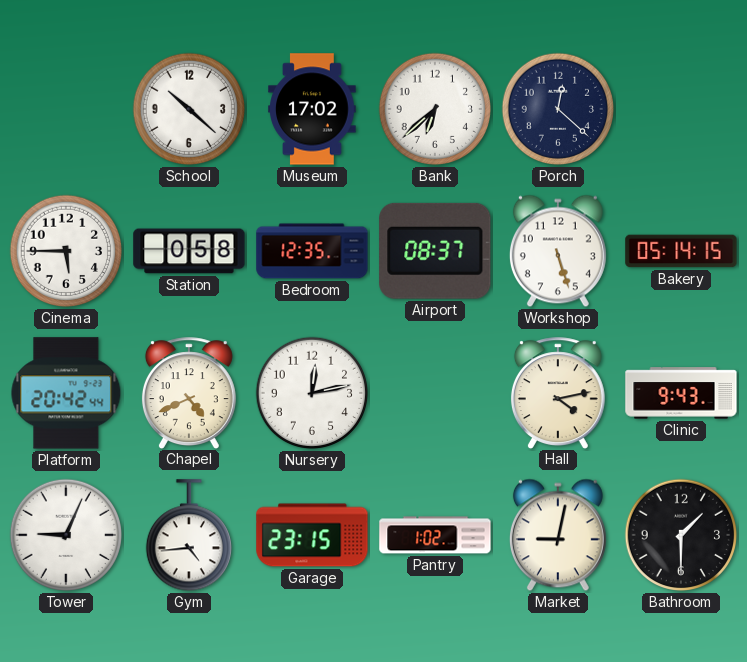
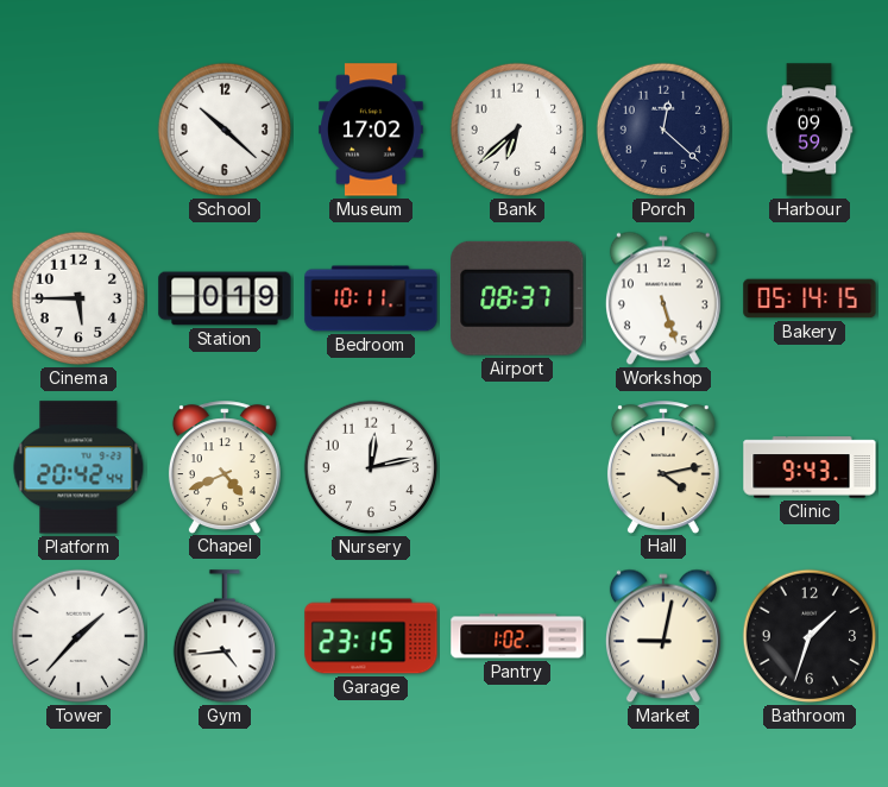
Harbour: none -> 09:59
Station: 0:58 -> 0:19
Bedroom: 12:35 -> 10:11
Tower: 9:04 -> 1:37
Bathroom: 1:30 -> 1:33
